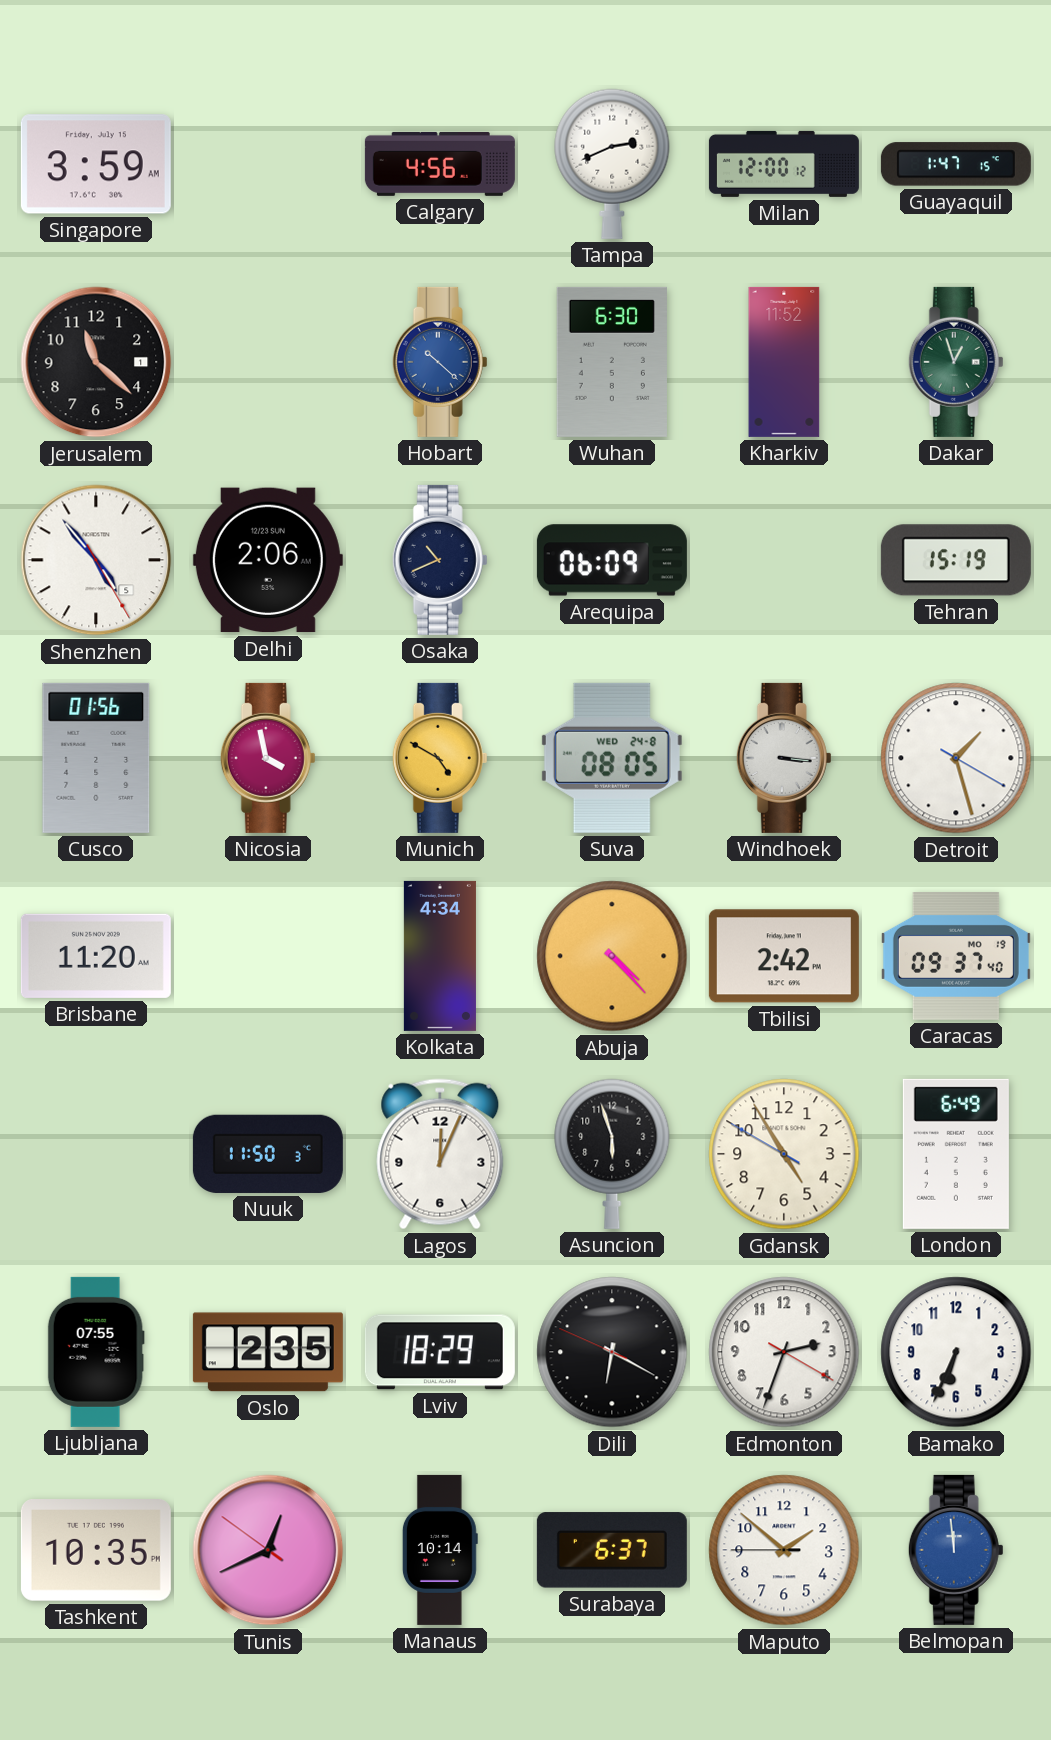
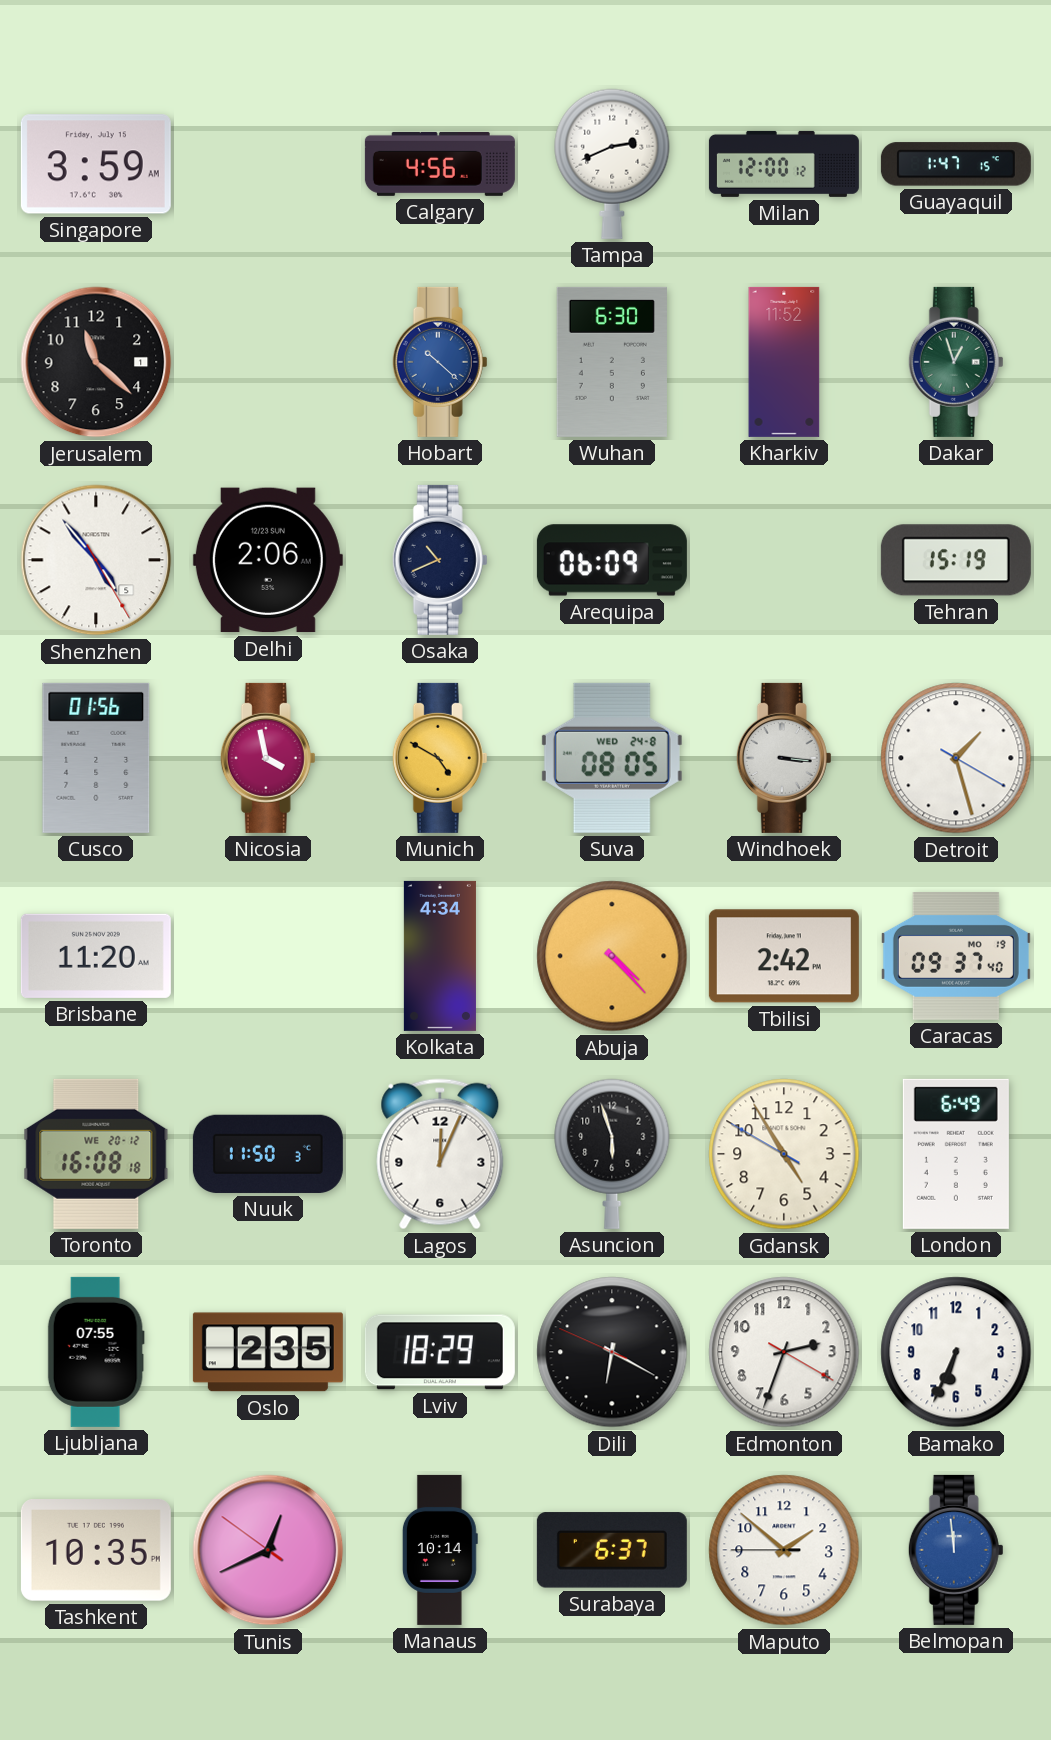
Toronto: none -> 16:08
